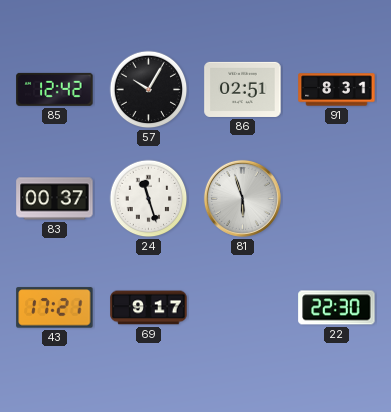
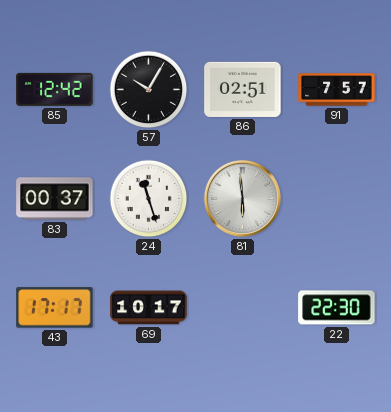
91: 8:31 -> 7:57
81: 5:57 -> 5:59
43: 17:21 -> 17:17
69: 9:17 -> 10:17
